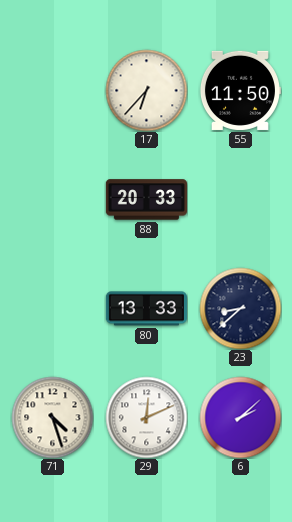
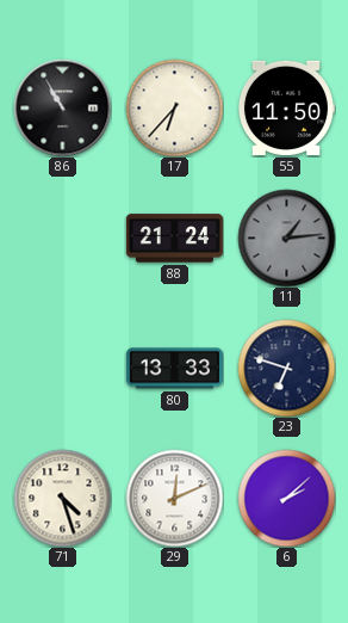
86: none -> 10:55
88: 20:33 -> 21:24
11: none -> 1:14
23: 8:38 -> 6:48
